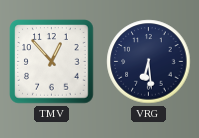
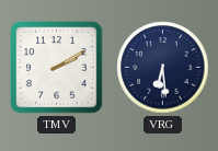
TMV: 12:53 -> 2:10
